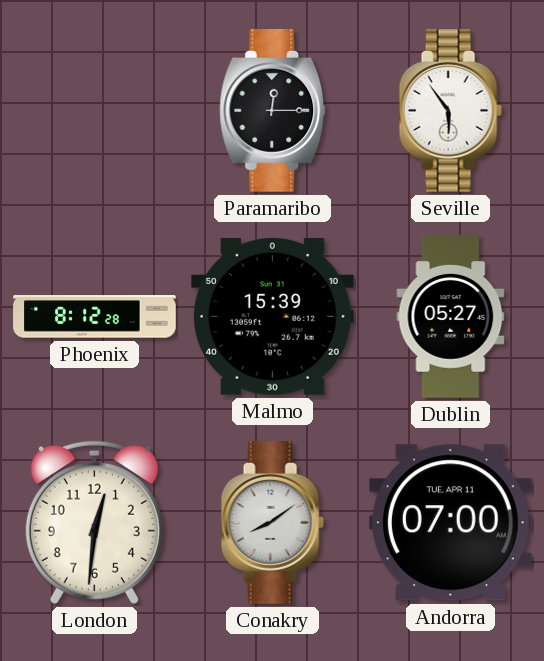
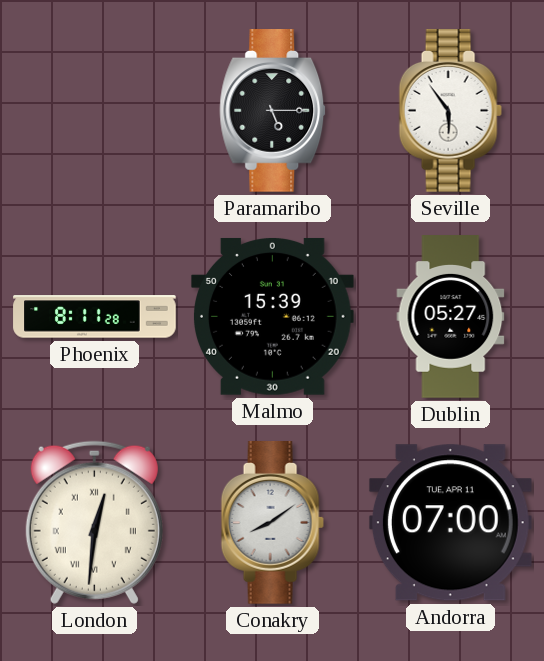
Paramaribo: 12:15 -> 5:15
Phoenix: 8:12 -> 8:11
London numerals: Arabic -> Roman
